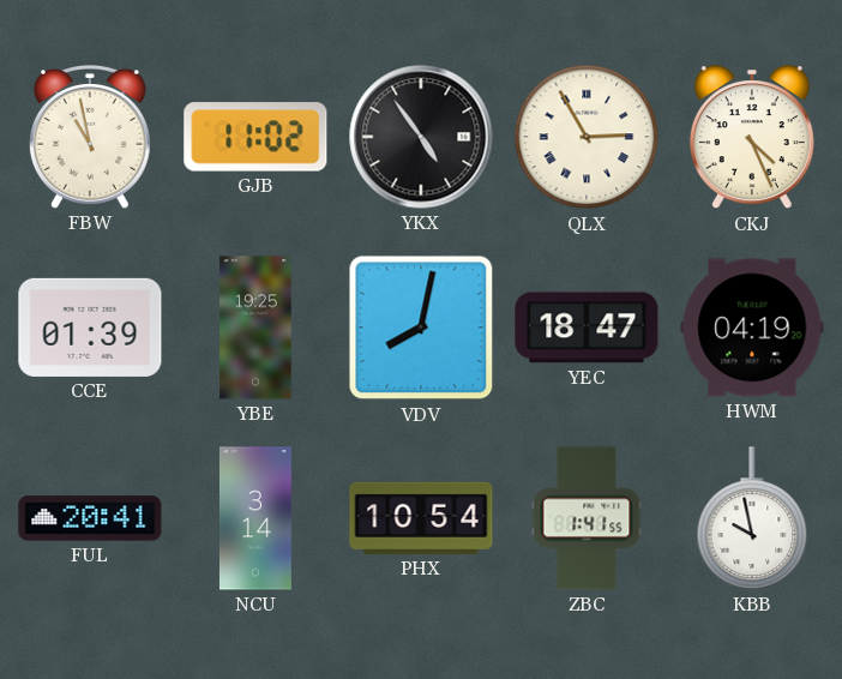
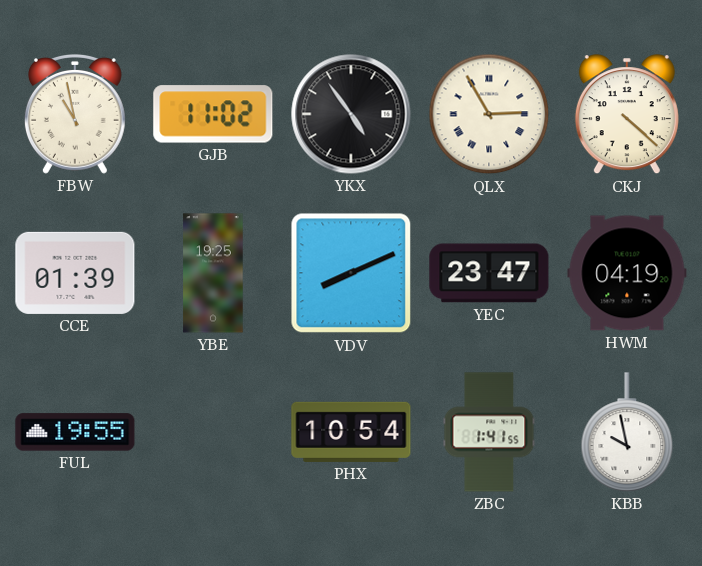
CKJ: 4:26 -> 4:22
VDV: 8:02 -> 8:11
YEC: 18:47 -> 23:47
FUL: 20:41 -> 19:55
NCU: 3:14 -> none
